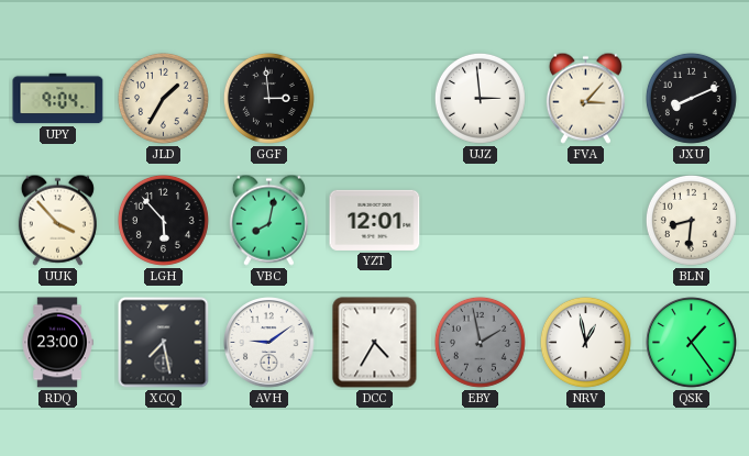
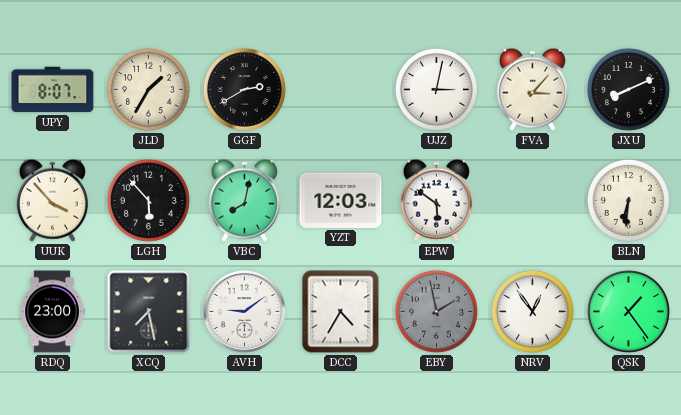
UPY: 9:04 -> 8:07
GGF: 2:59 -> 2:40
UJZ: 2:59 -> 3:02
YZT: 12:01 -> 12:03
EPW: none -> 5:51
BLN: 8:31 -> 6:31
NRV: 12:58 -> 12:54
